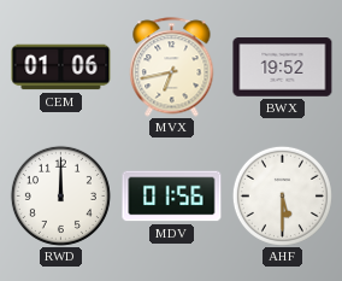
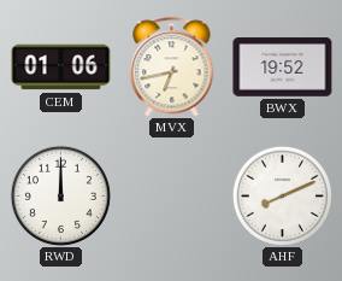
MDV: 01:56 -> none
AHF: 5:30 -> 8:11
